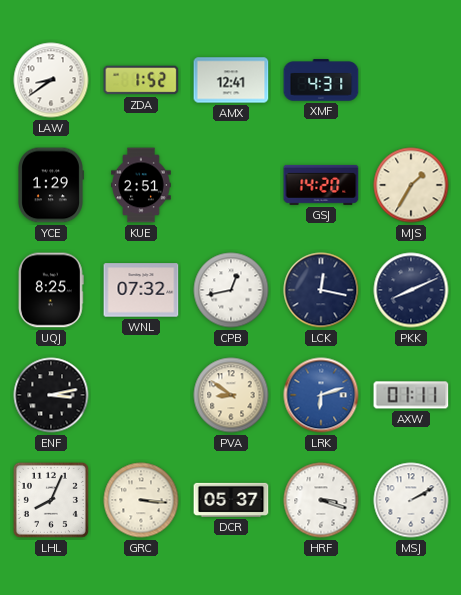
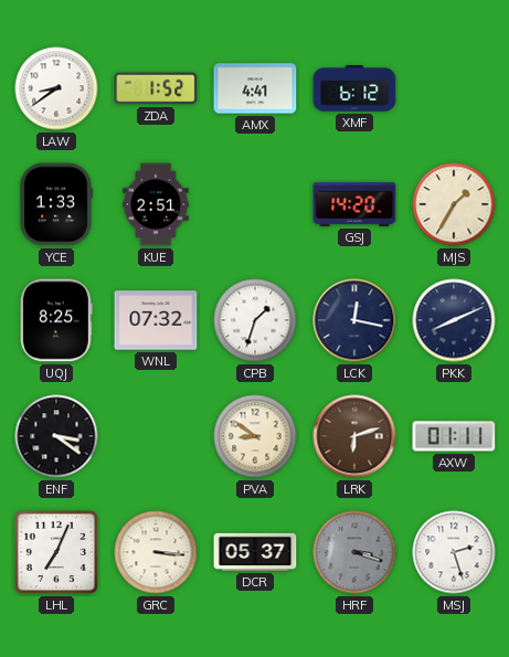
AMX: 12:41 -> 4:41
XMF: 4:31 -> 6:12
YCE: 1:29 -> 1:33
CPB: 12:43 -> 1:33
ENF: 3:13 -> 3:21
LRK dial: blue -> brown
LHL: 8:04 -> 7:04
HRF dial: white -> grey
MSJ: 2:10 -> 2:27
